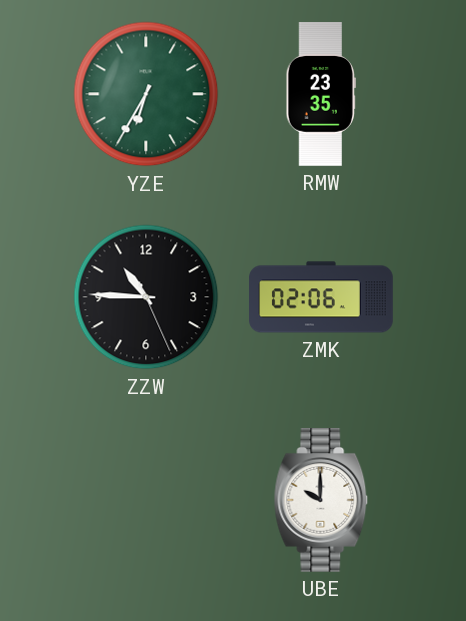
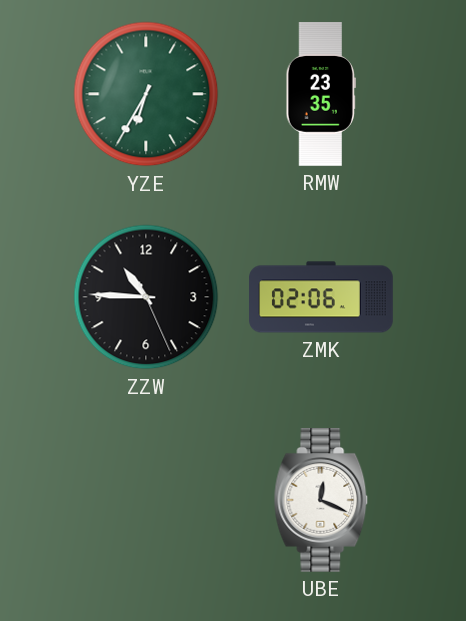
UBE: 10:00 -> 12:19
